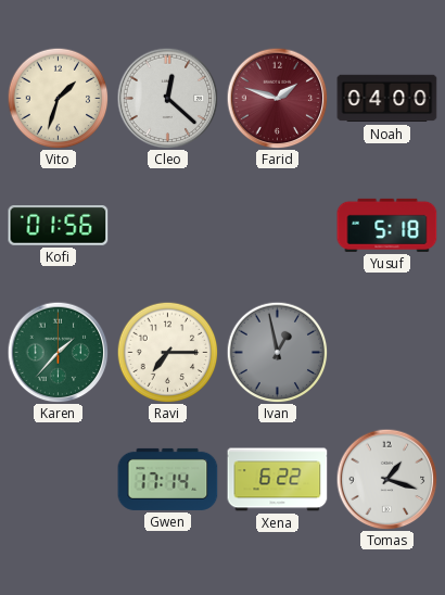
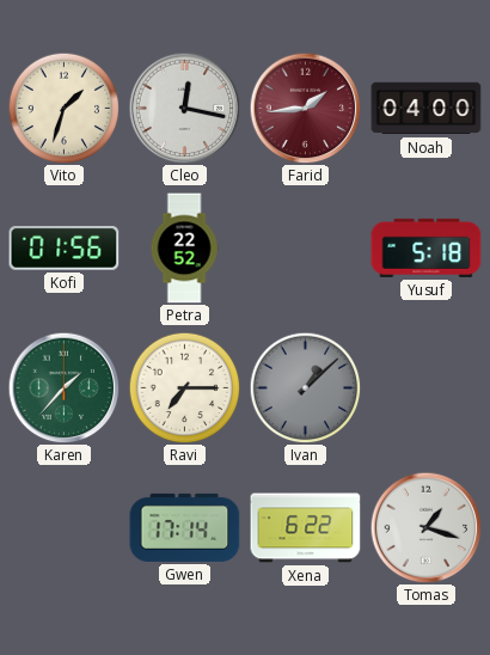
Cleo: 12:22 -> 12:17
Farid: 1:48 -> 1:44
Petra: none -> 22:52
Ivan: 12:58 -> 1:08
